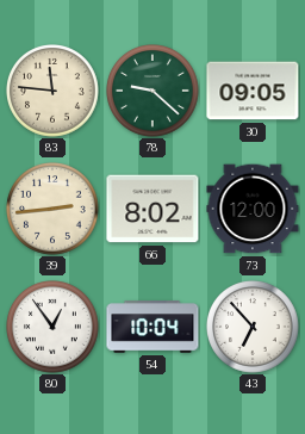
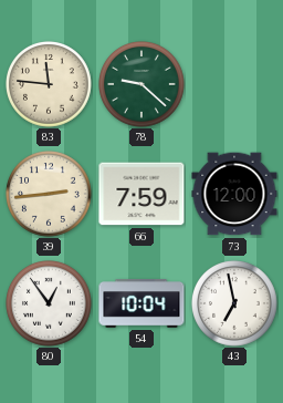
30: 09:05 -> none
66: 8:02 -> 7:59
43: 6:53 -> 6:58
